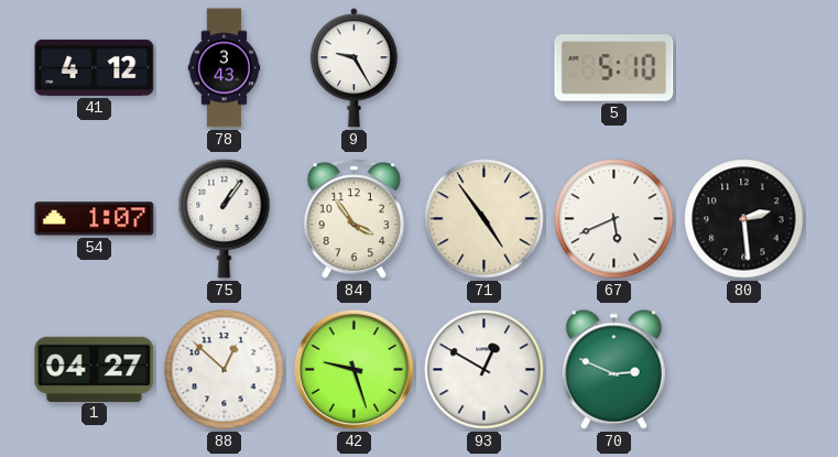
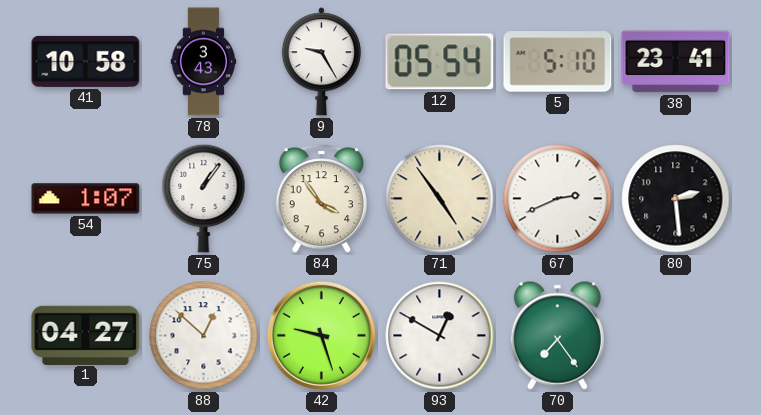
41: 4:12 -> 10:58
12: none -> 05:54
38: none -> 23:41
67: 5:41 -> 2:41
70: 2:49 -> 7:24
